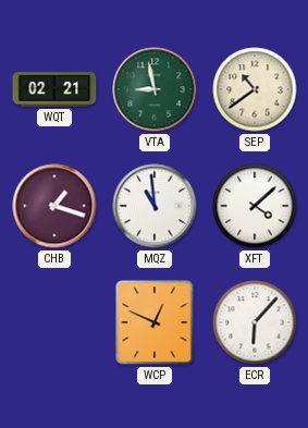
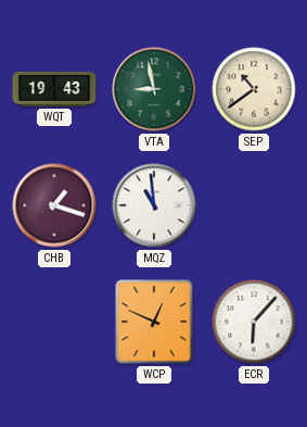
WQT: 02:21 -> 19:43
XFT: 4:08 -> none
